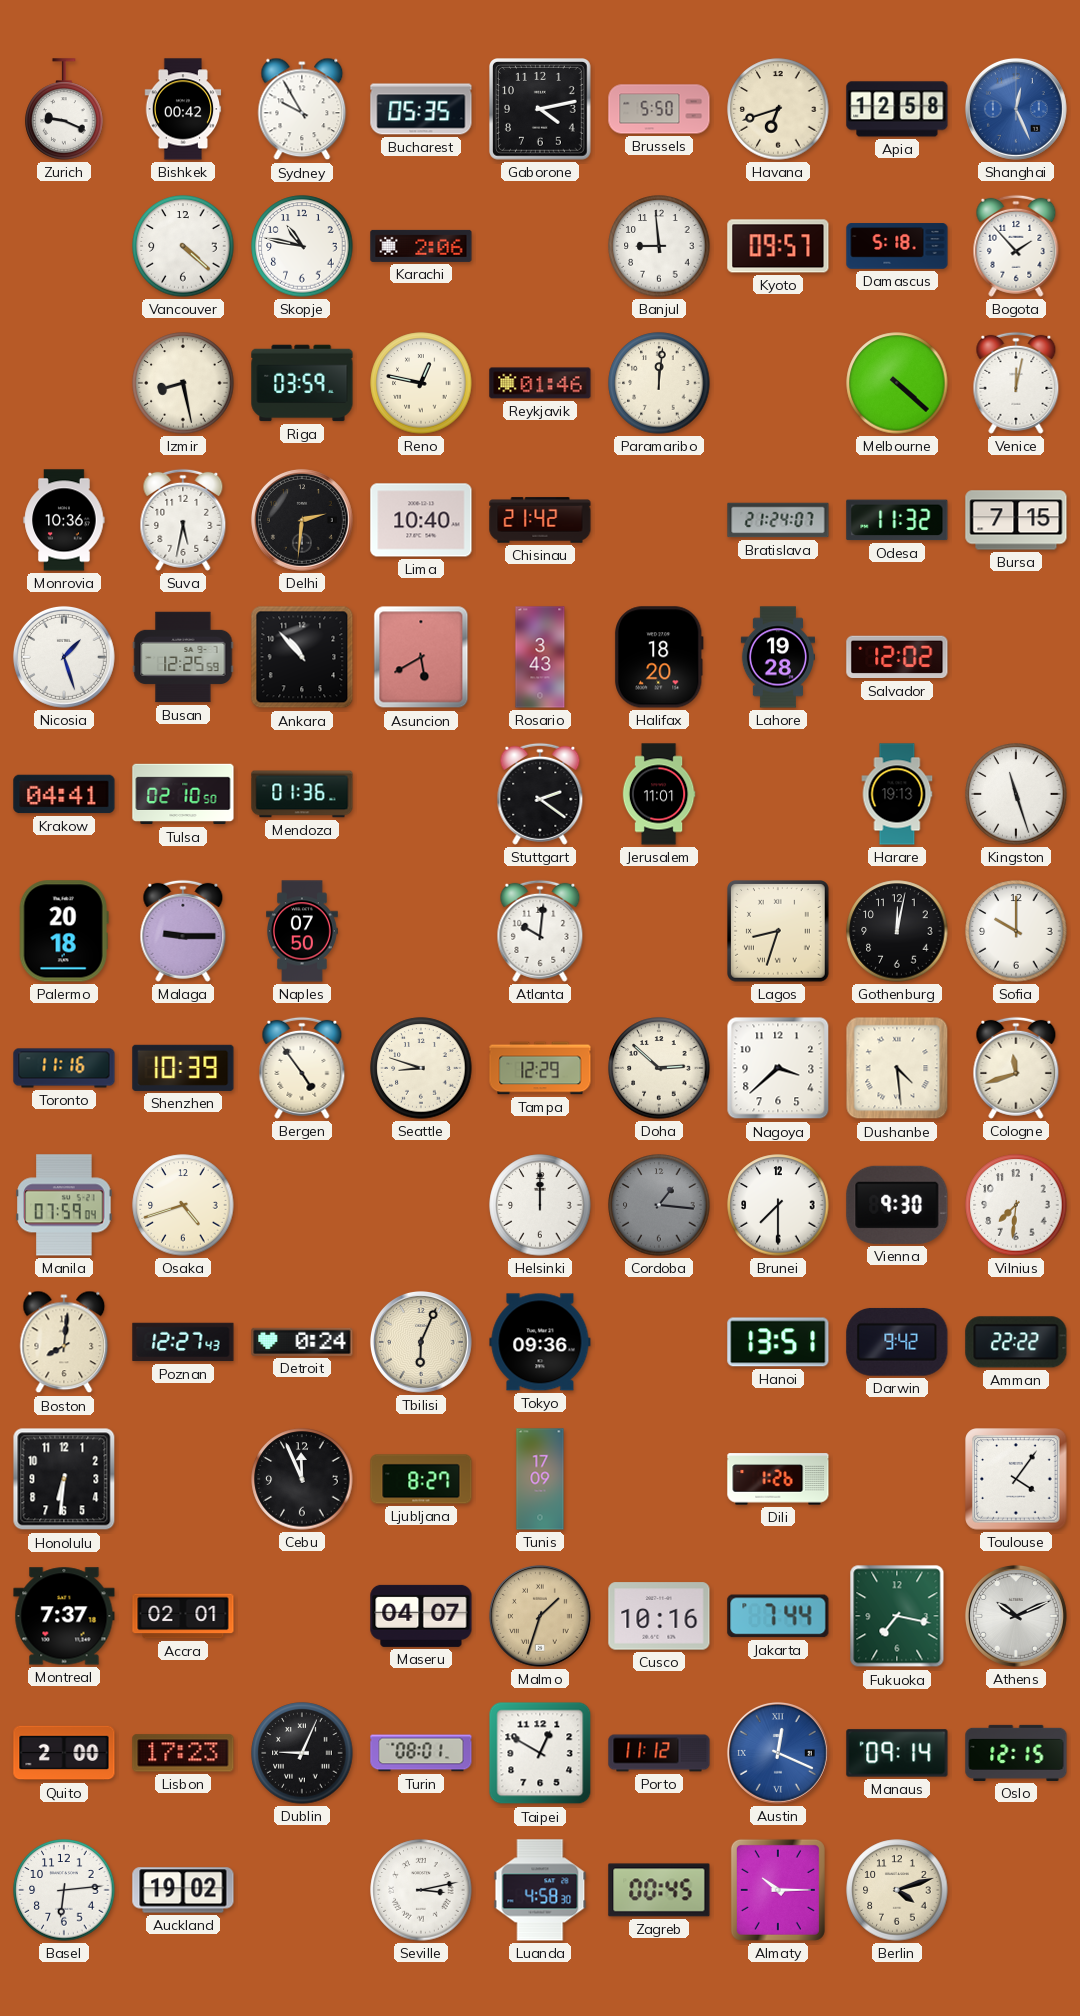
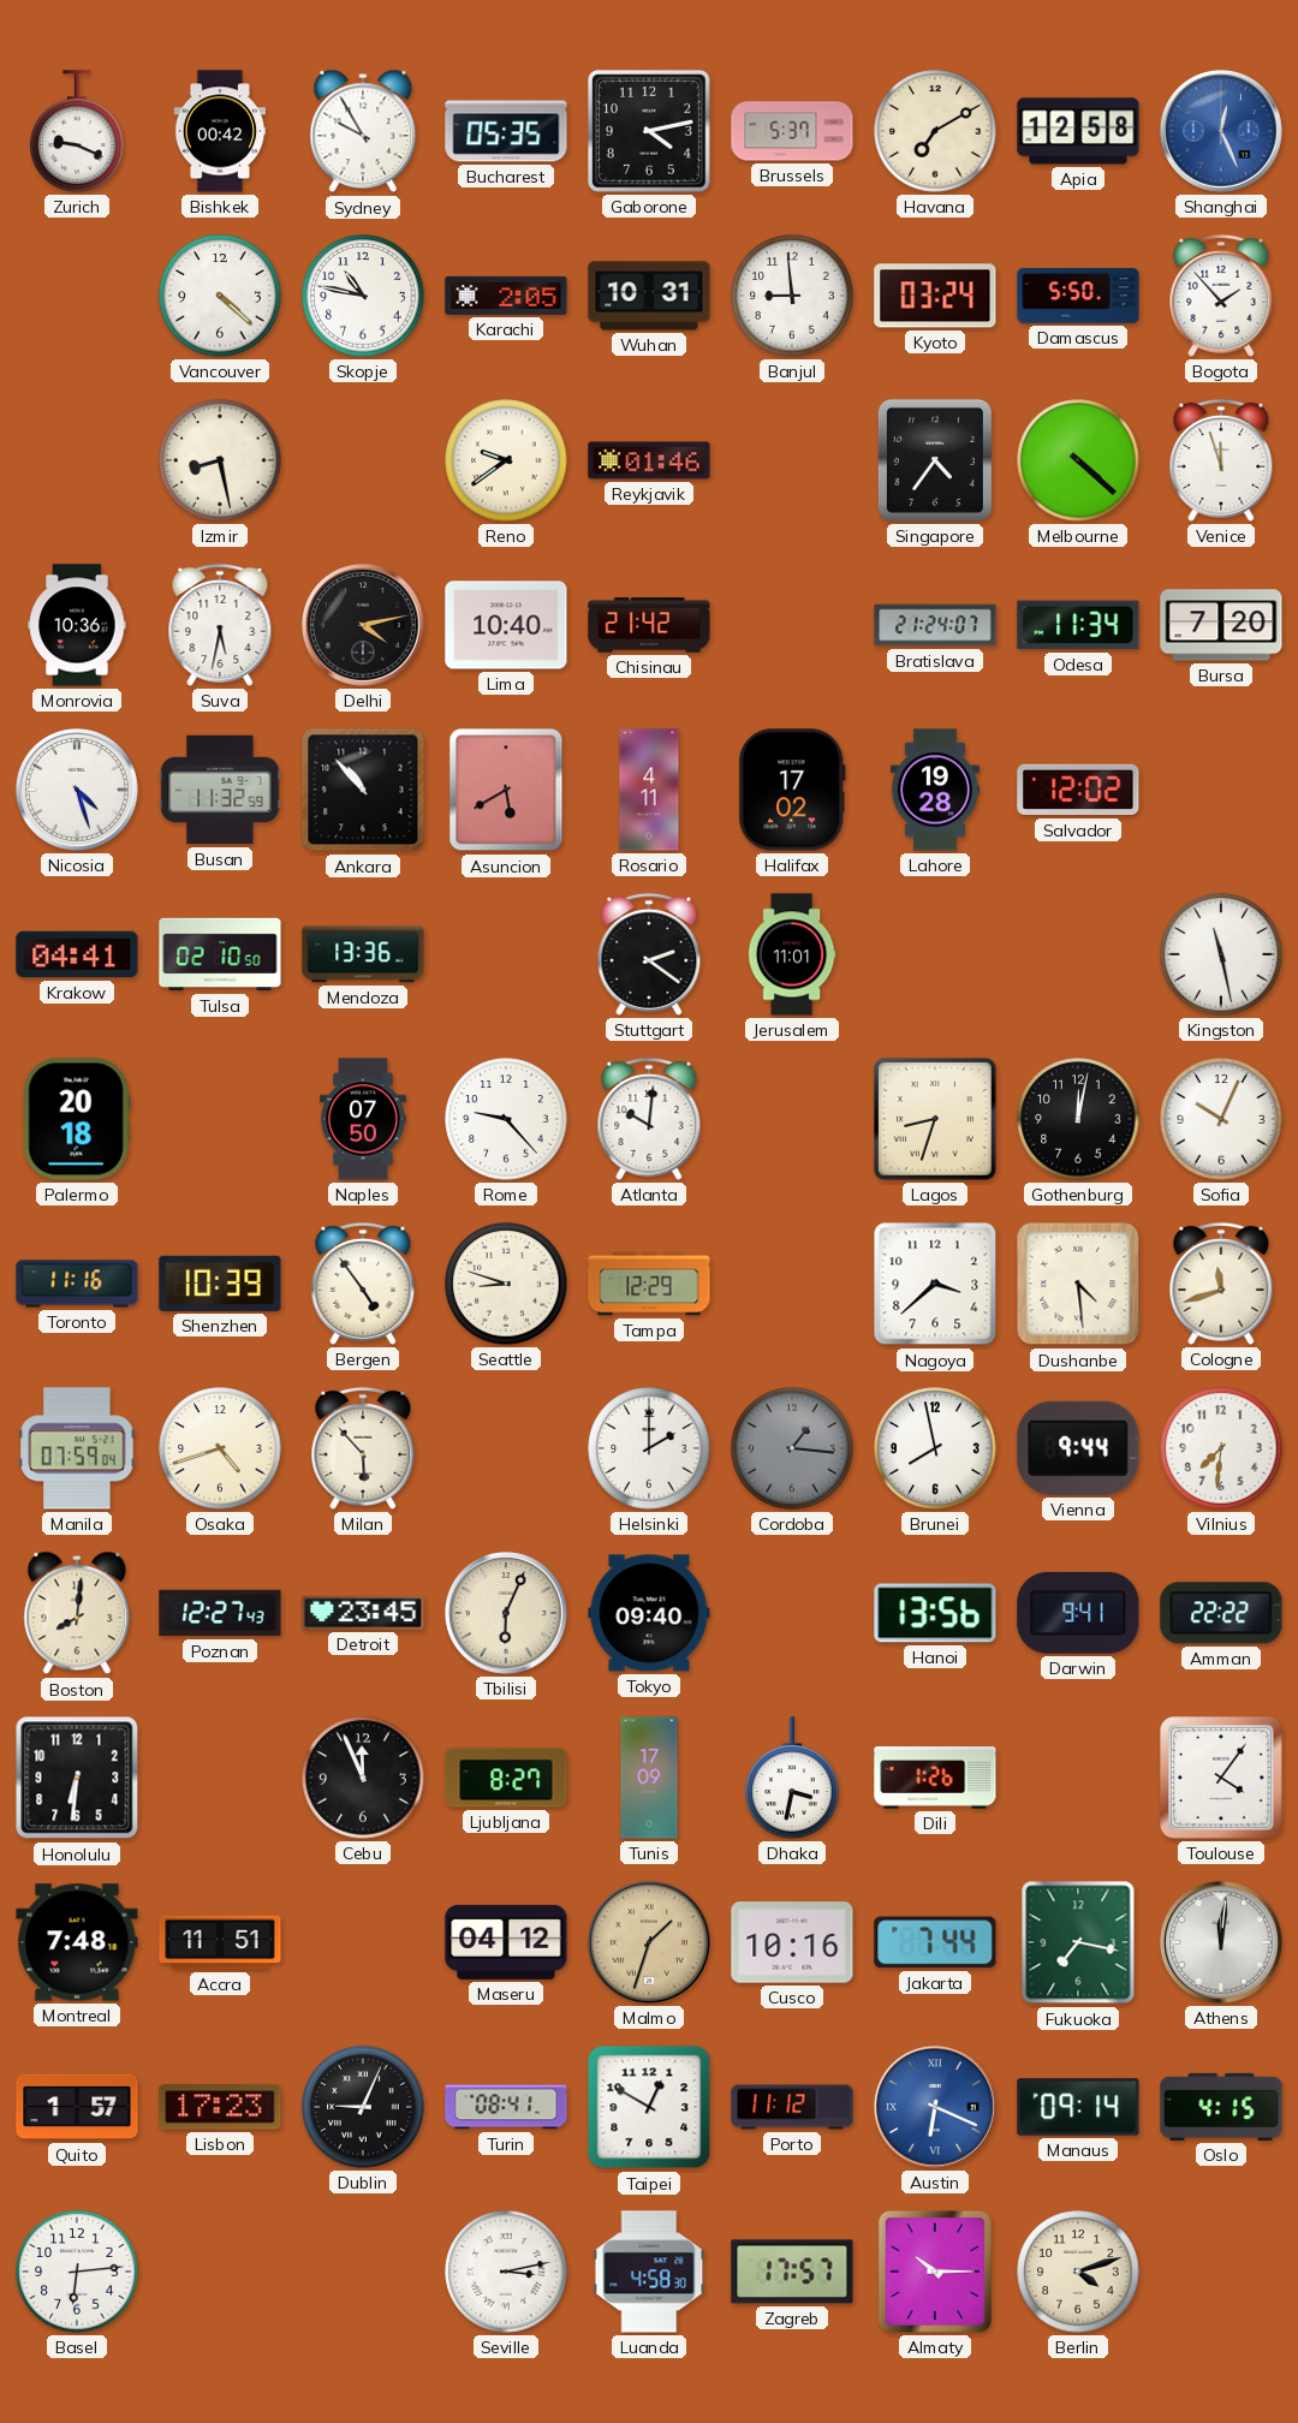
Brussels: 5:50 -> 5:37
Havana: 6:42 -> 7:10
Karachi: 2:06 -> 2:05
Wuhan: none -> 10:31
Kyoto: 09:57 -> 03:24
Damascus: 5:18 -> 5:50
Riga: 03:59 -> none
Reno: 12:47 -> 9:39
Paramaribo: 12:01 -> none
Singapore: none -> 4:36
Venice: 12:02 -> 11:57
Delhi: 2:31 -> 4:13
Odesa: 11:32 -> 11:34
Bursa: 7:15 -> 7:20
Nicosia: 1:27 -> 4:27
Busan: 12:25 -> 11:32
Rosario: 3:43 -> 4:11
Halifax: 18:20 -> 17:02
Mendoza: 01:36 -> 13:36
Harare: 19:13 -> none
Kingston: 11:27 -> 11:28
Malaga: 9:15 -> none
Rome: none -> 9:23
Sofia: 10:00 -> 10:04
Doha: 2:52 -> none
Milan: none -> 5:53
Helsinki: 12:00 -> 2:00
Brunei: 7:30 -> 7:58
Vienna: 9:30 -> 9:44
Detroit: 0:24 -> 23:45
Tokyo: 09:36 -> 09:40
Hanoi: 13:51 -> 13:56
Darwin: 9:42 -> 9:41
Dhaka: none -> 3:32
Montreal: 7:37 -> 7:48
Accra: 02:01 -> 11:51
Maseru: 04:07 -> 04:12
Athens: 10:11 -> 12:01
Quito: 2:00 -> 1:57
Turin: 08:01 -> 08:41
Austin: 12:19 -> 6:19
Oslo: 12:15 -> 4:15
Auckland: 19:02 -> none
Zagreb: 00:45 -> 17:57
